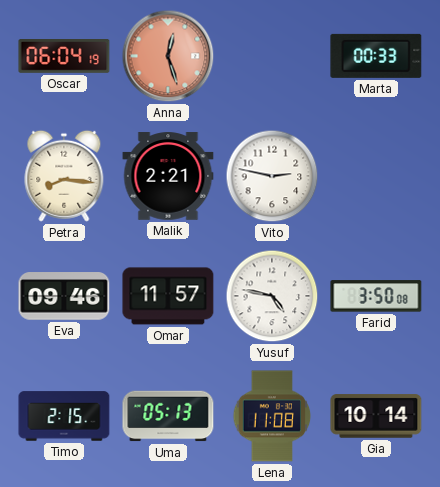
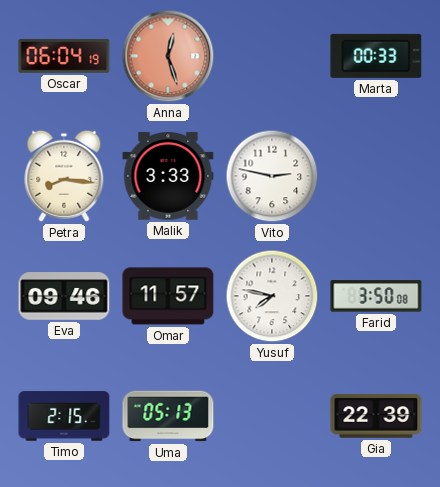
Malik: 2:21 -> 3:33
Yusuf: 4:47 -> 7:47
Lena: 11:08 -> none
Gia: 10:14 -> 22:39
